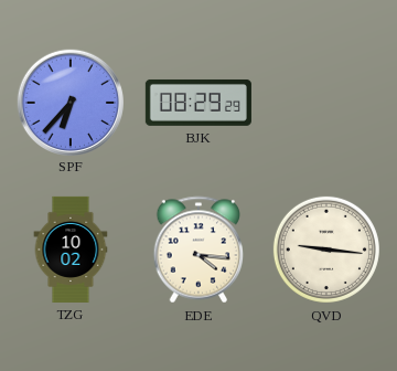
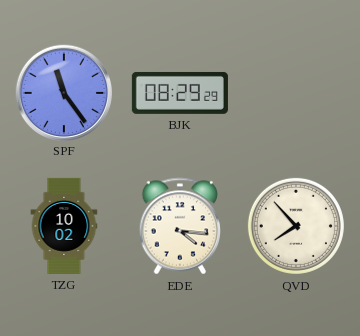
SPF: 6:37 -> 11:24
QVD: 9:16 -> 7:53
